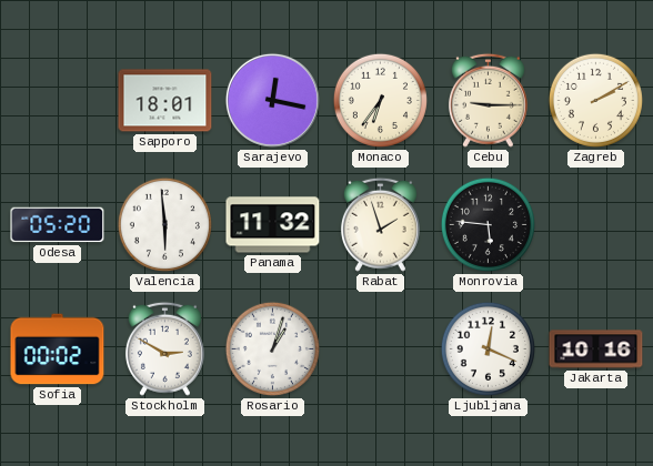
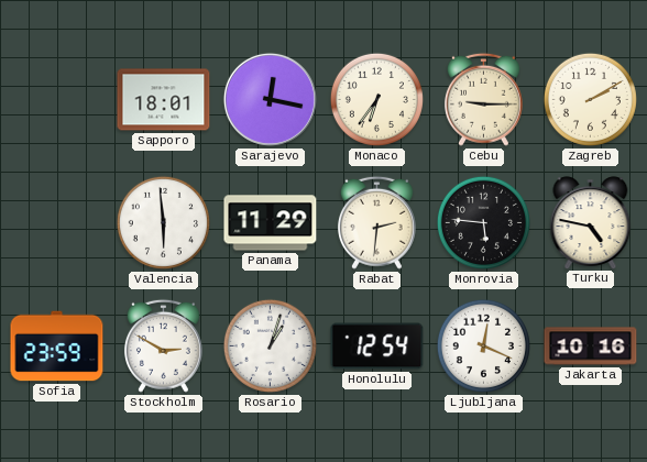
Odesa: 05:20 -> none
Panama: 11:32 -> 11:29
Rabat: 1:57 -> 2:31
Turku: none -> 4:47
Sofia: 00:02 -> 23:59
Honolulu: none -> 12:54
